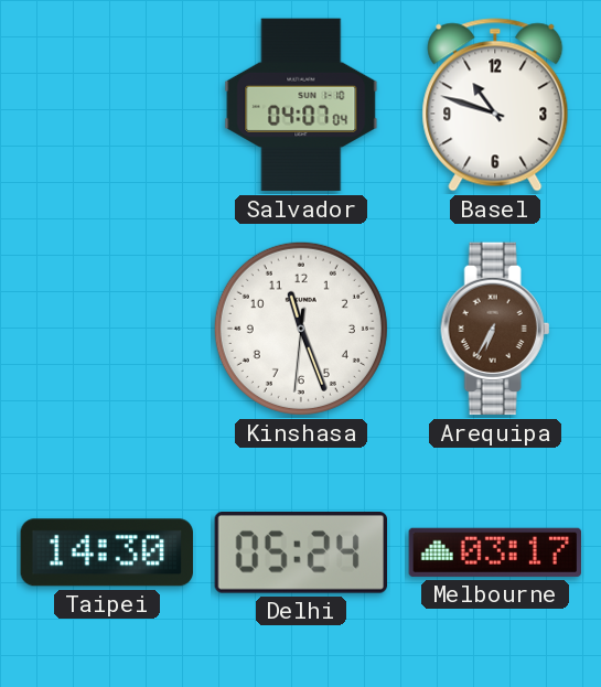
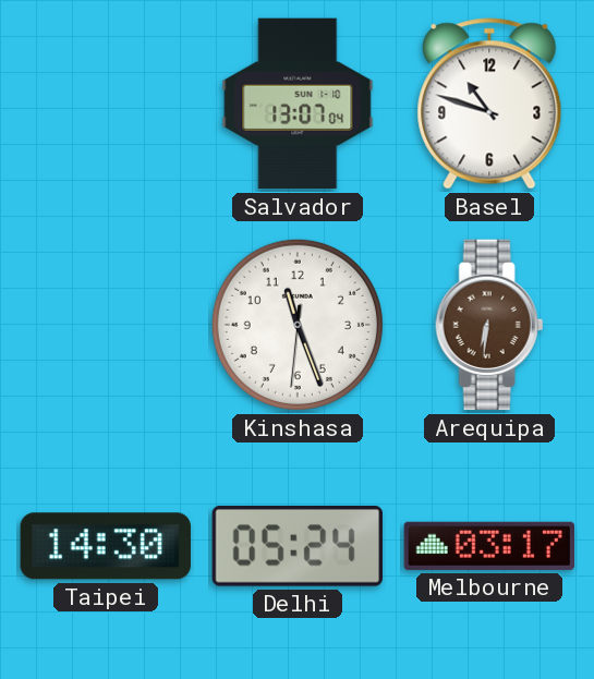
Salvador: 04:07 -> 13:07
Arequipa: 6:35 -> 6:31
